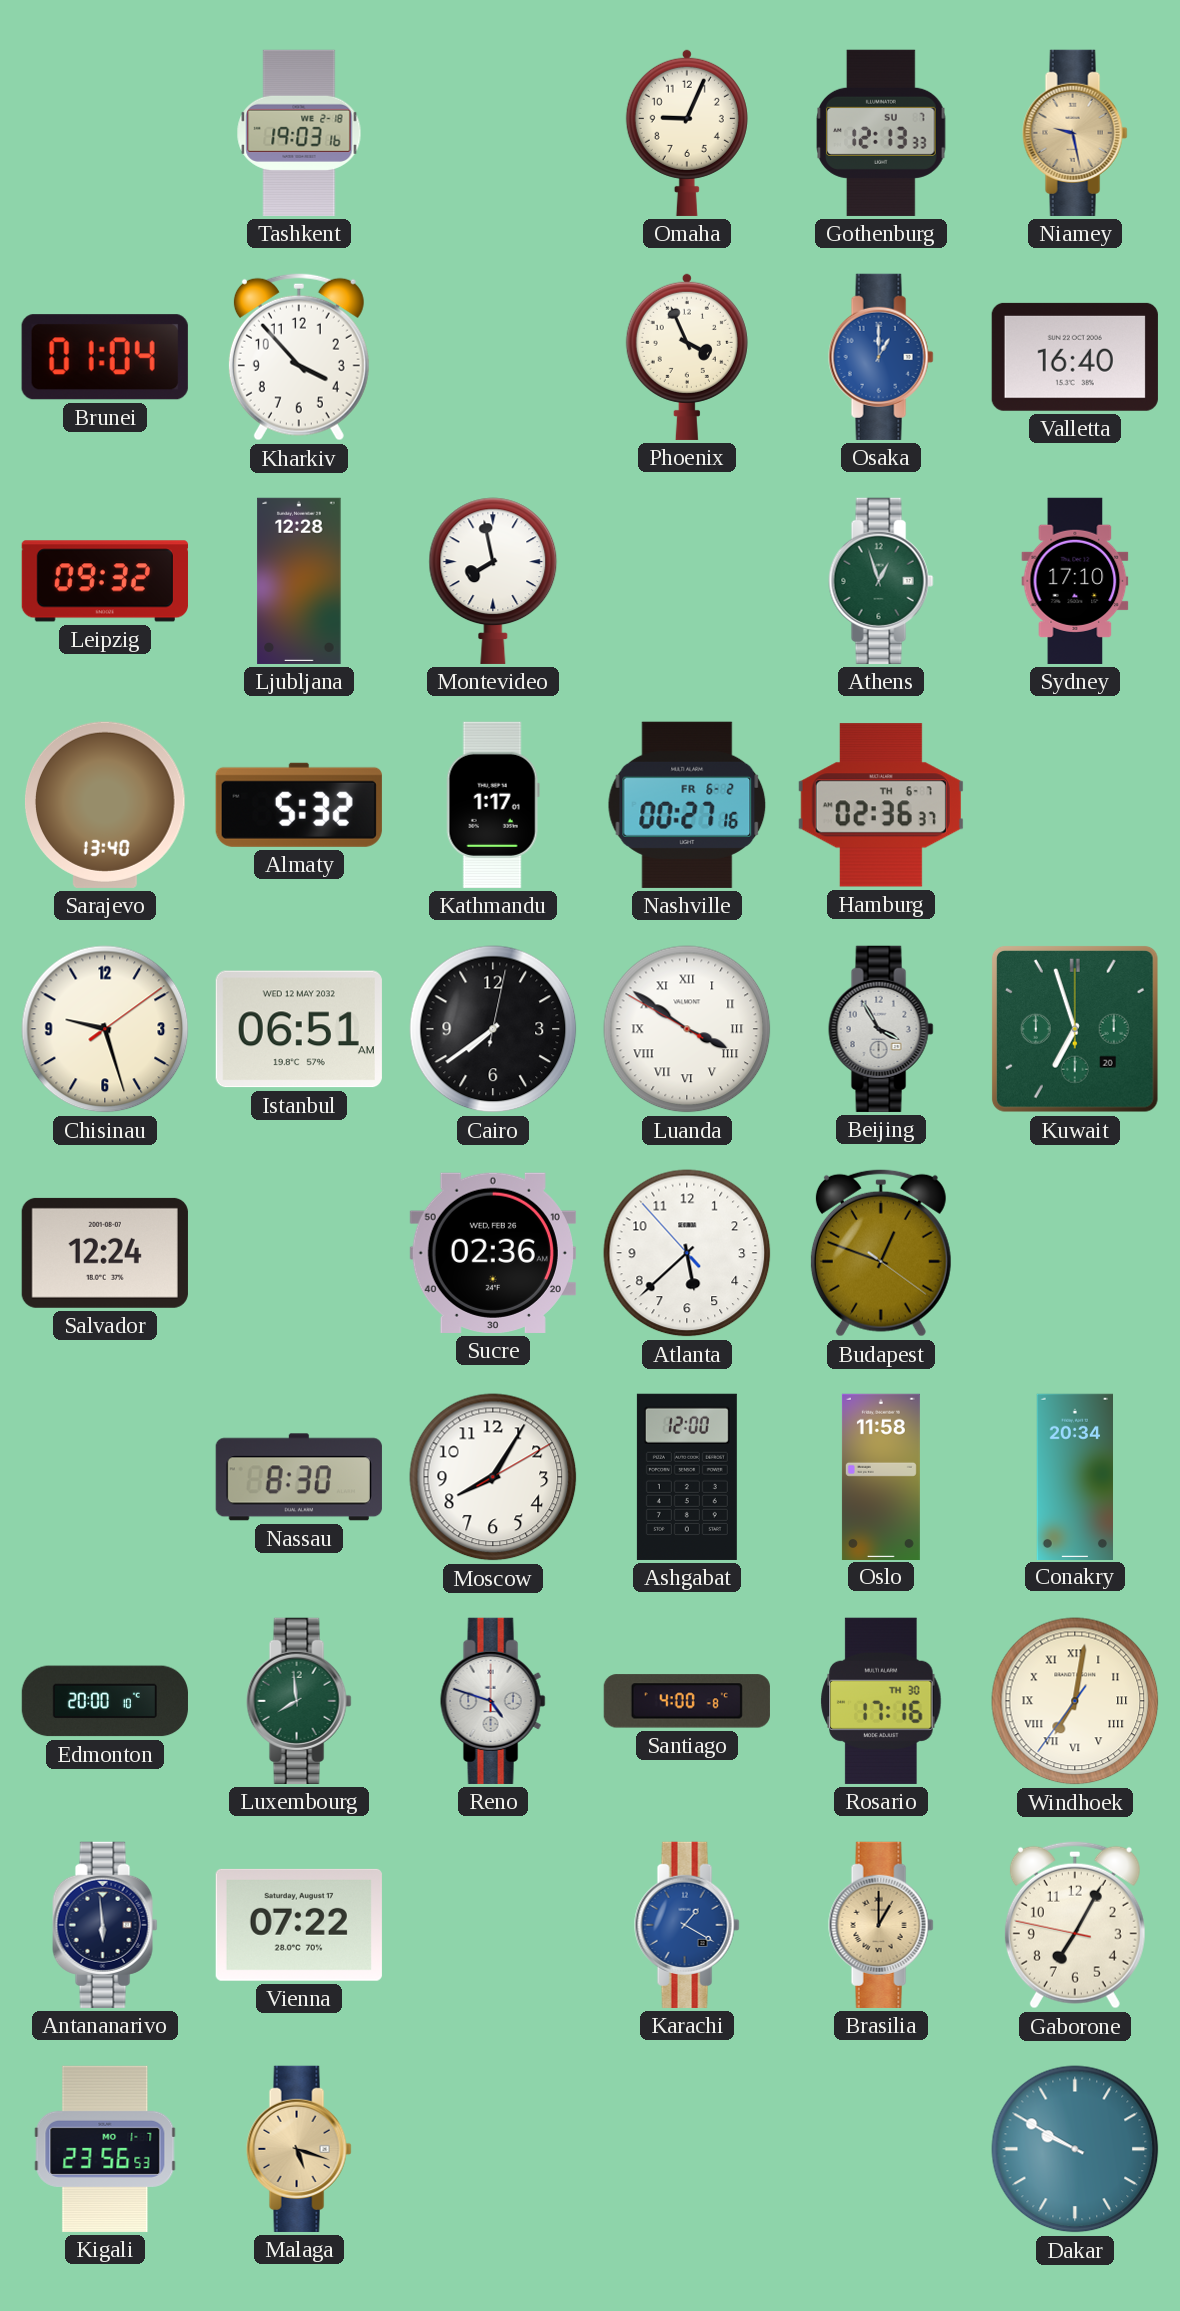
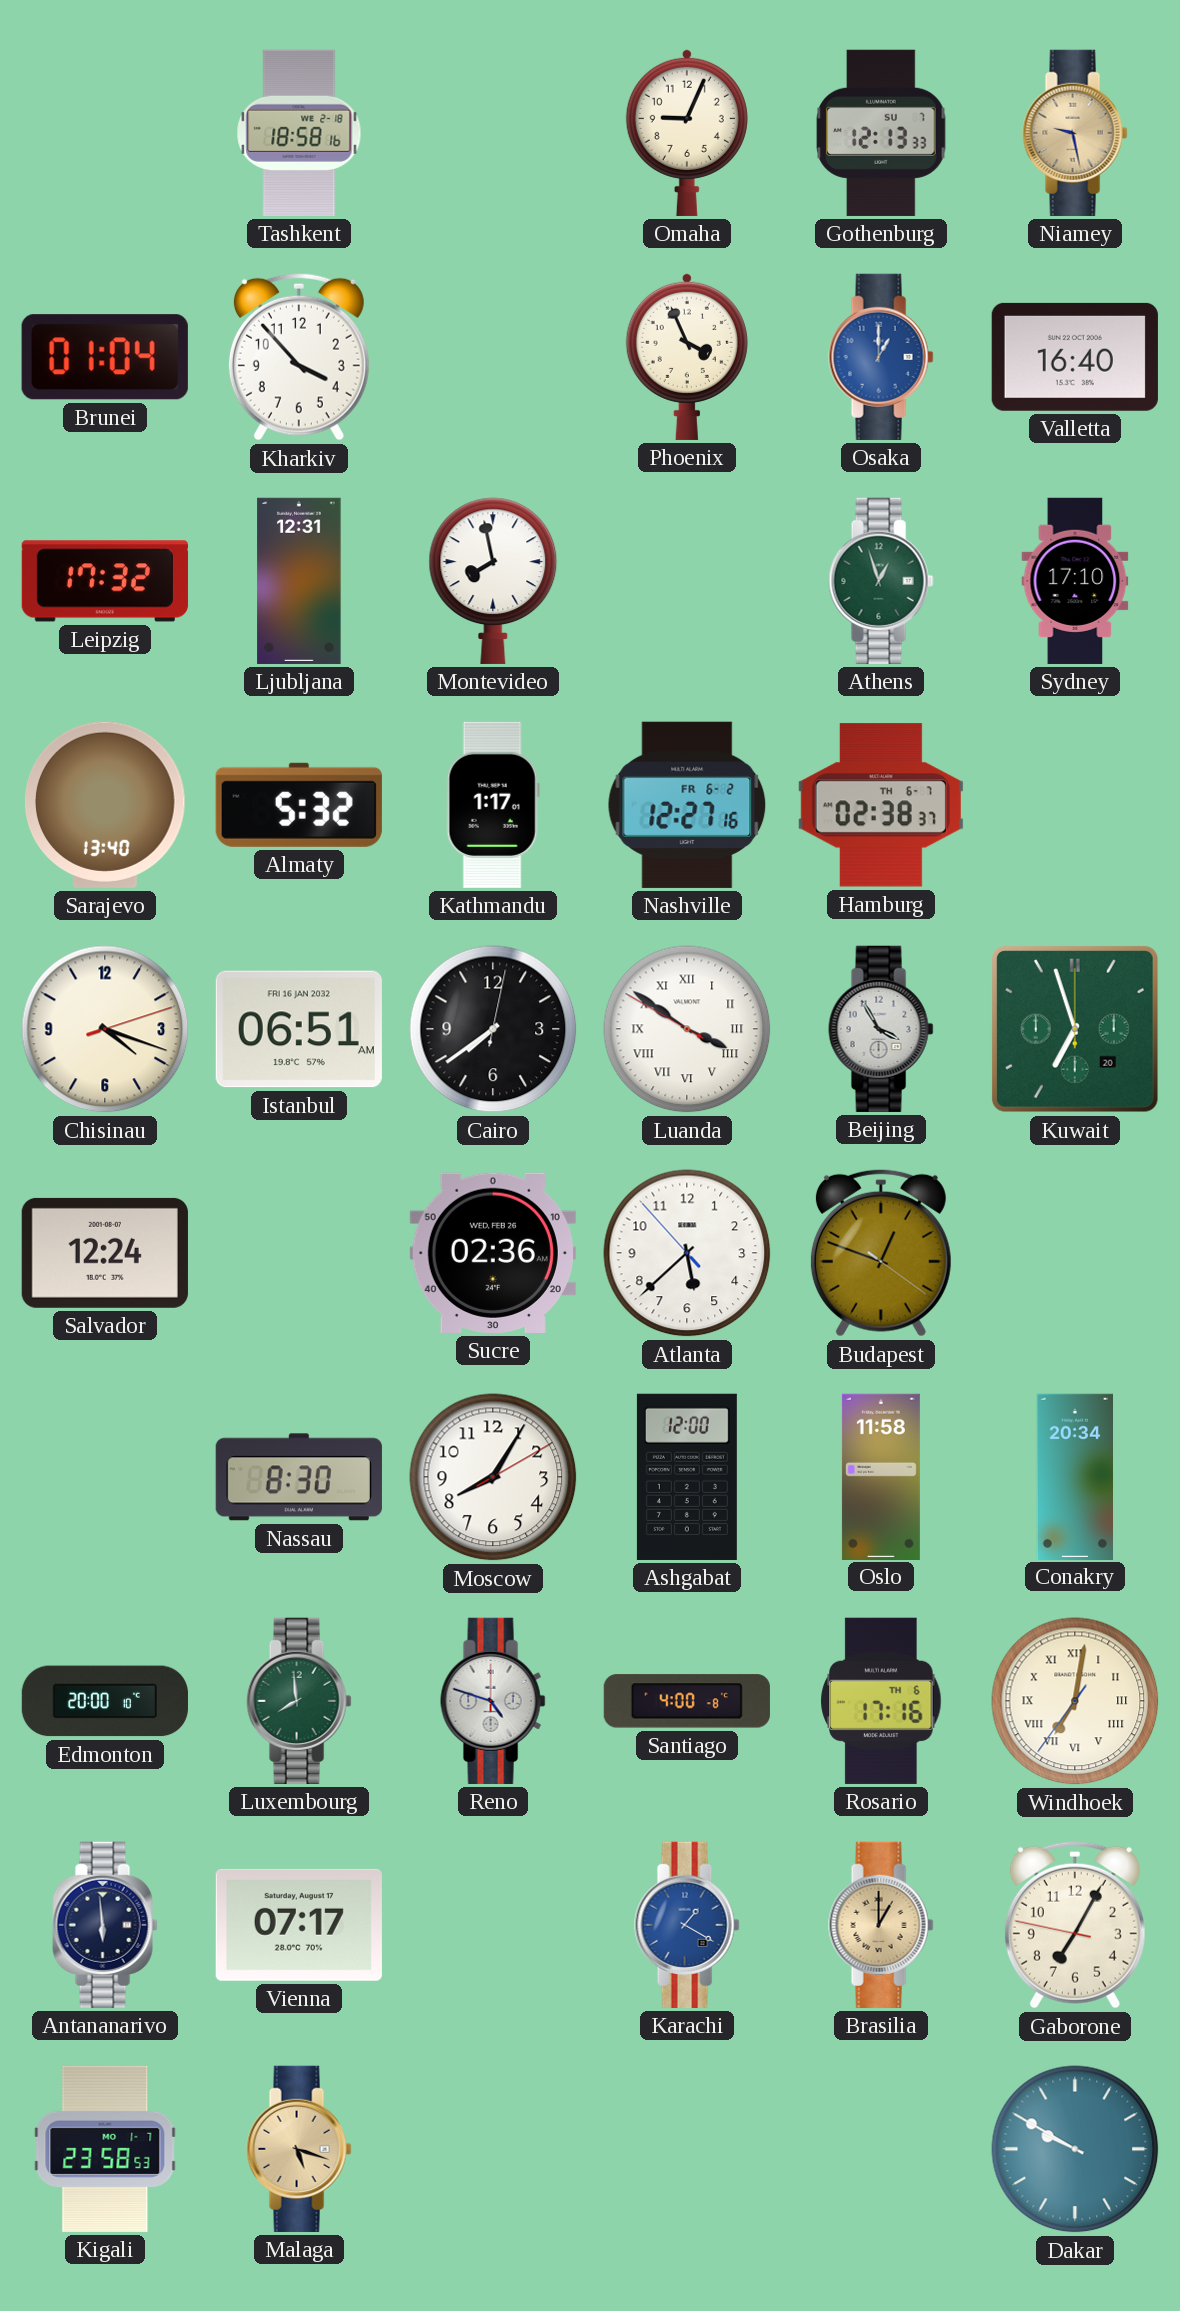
Tashkent: 19:03 -> 18:58
Leipzig: 09:32 -> 17:32
Ljubljana: 12:28 -> 12:31
Nashville: 00:27 -> 12:27
Hamburg: 02:36 -> 02:38
Chisinau: 9:27 -> 4:18
Istanbul date: WED 12 MAY 2032 -> FRI 16 JAN 2032
Rosario date: TH 30 -> TH 6
Vienna: 07:22 -> 07:17
Kigali: 23:56 -> 23:58
